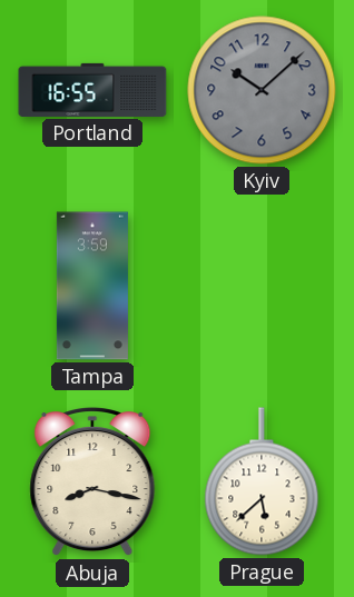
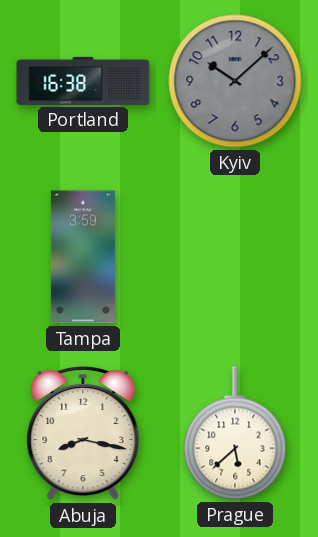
Portland: 16:55 -> 16:38
